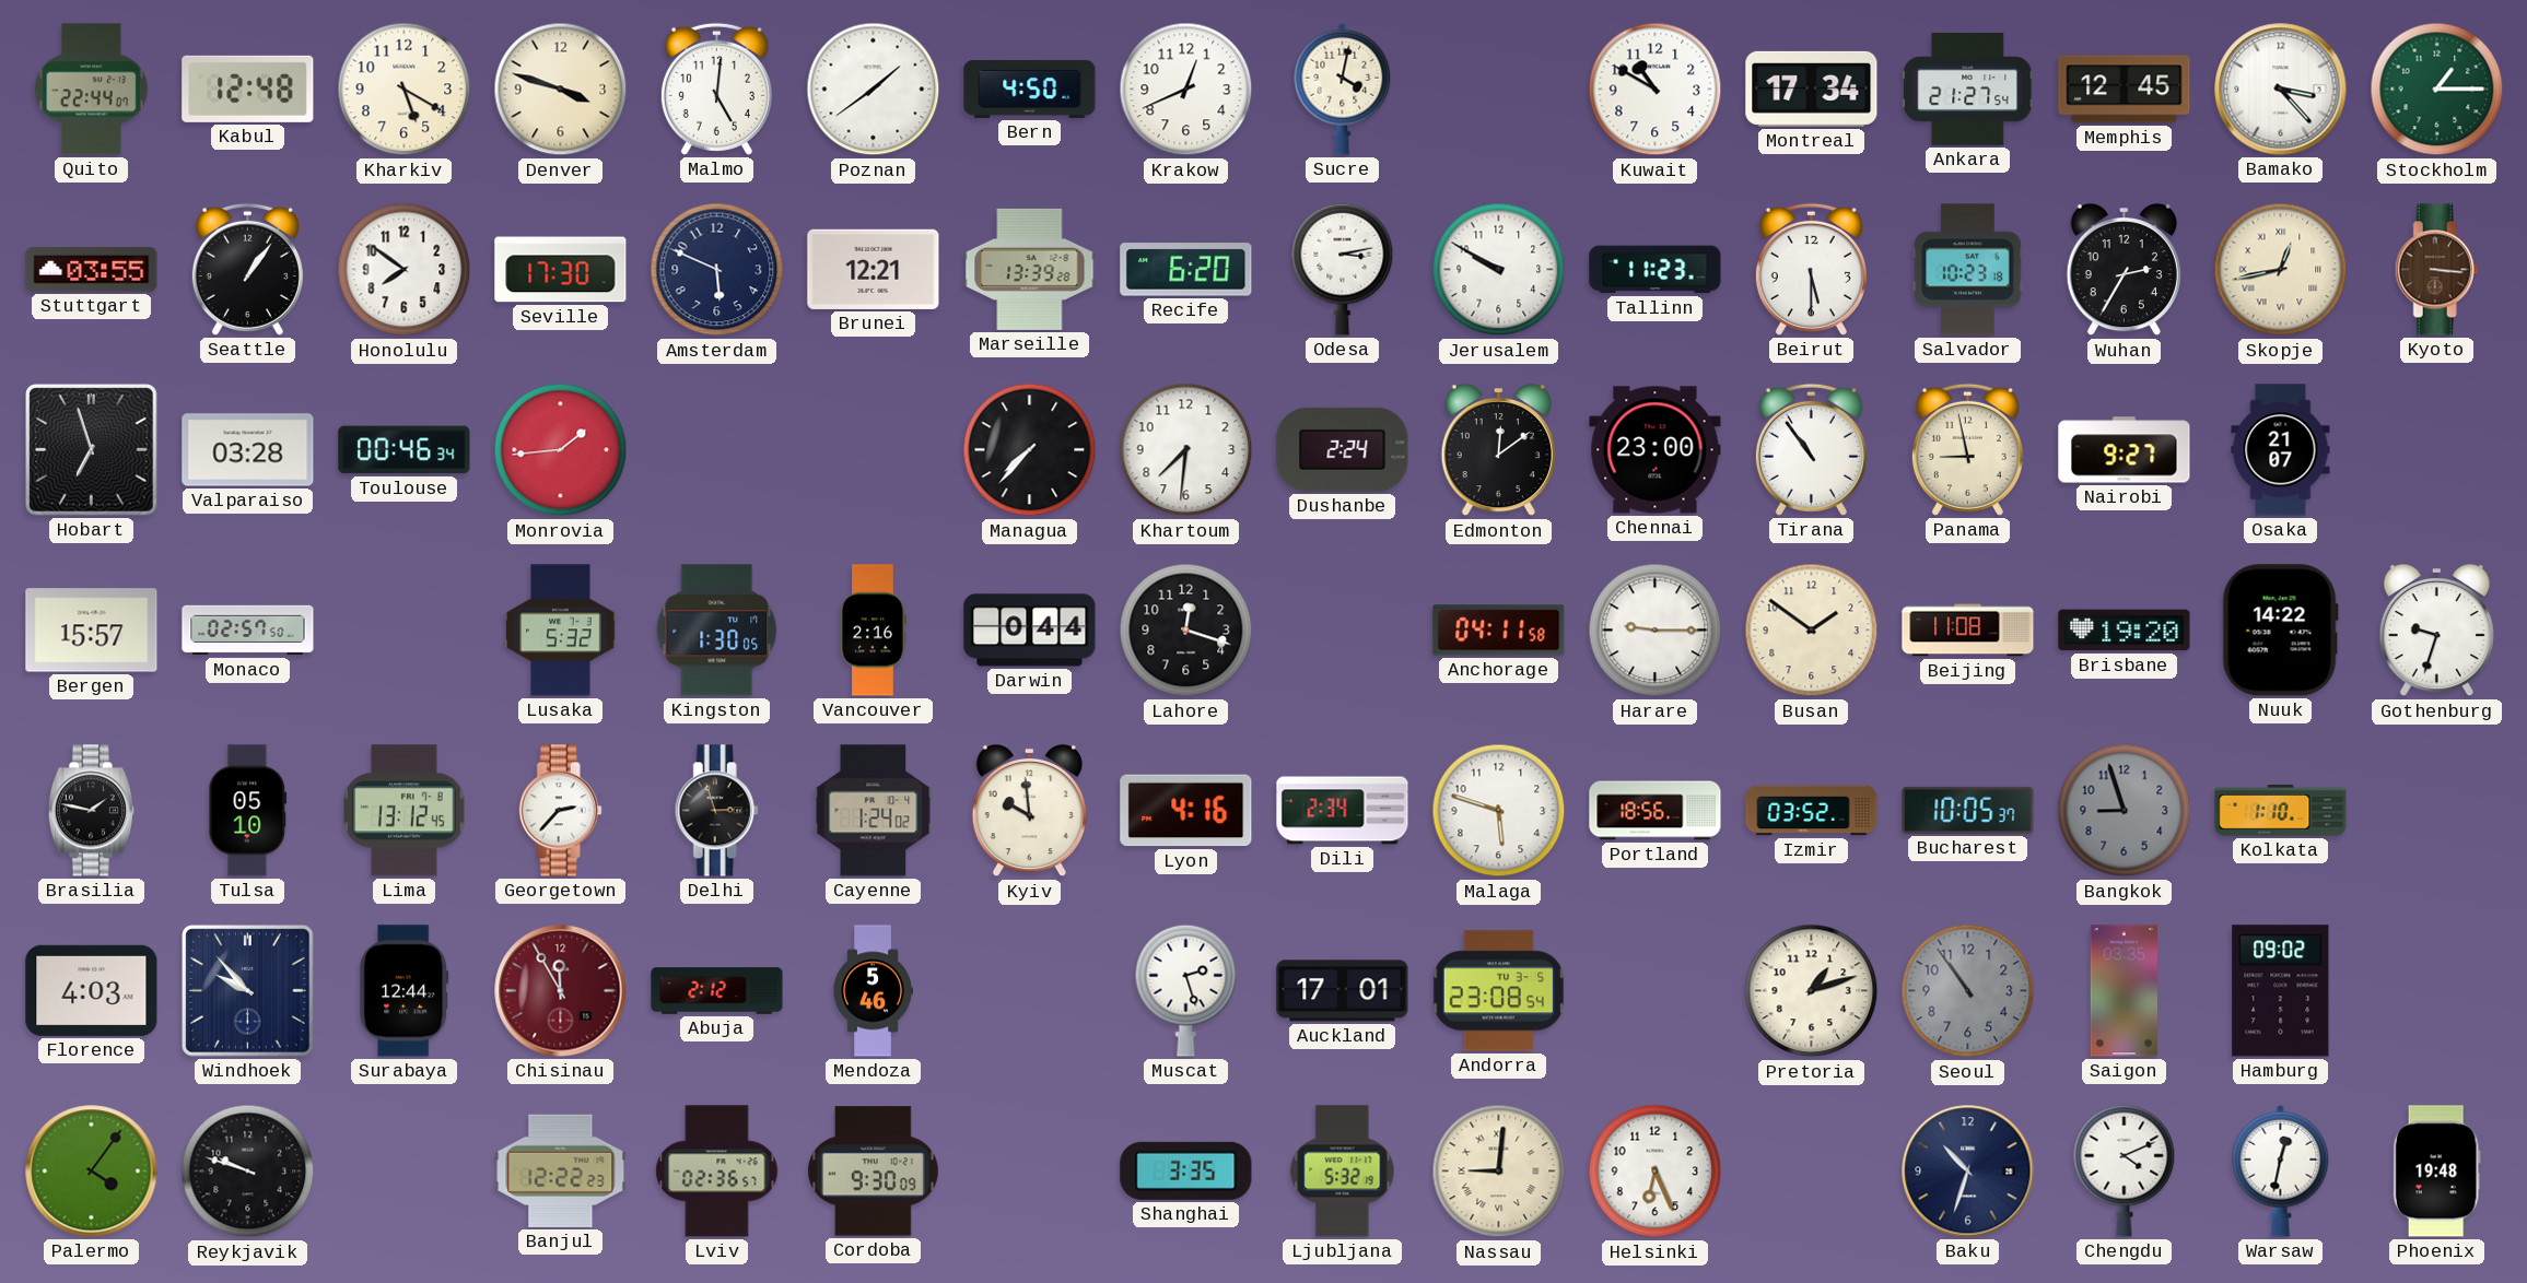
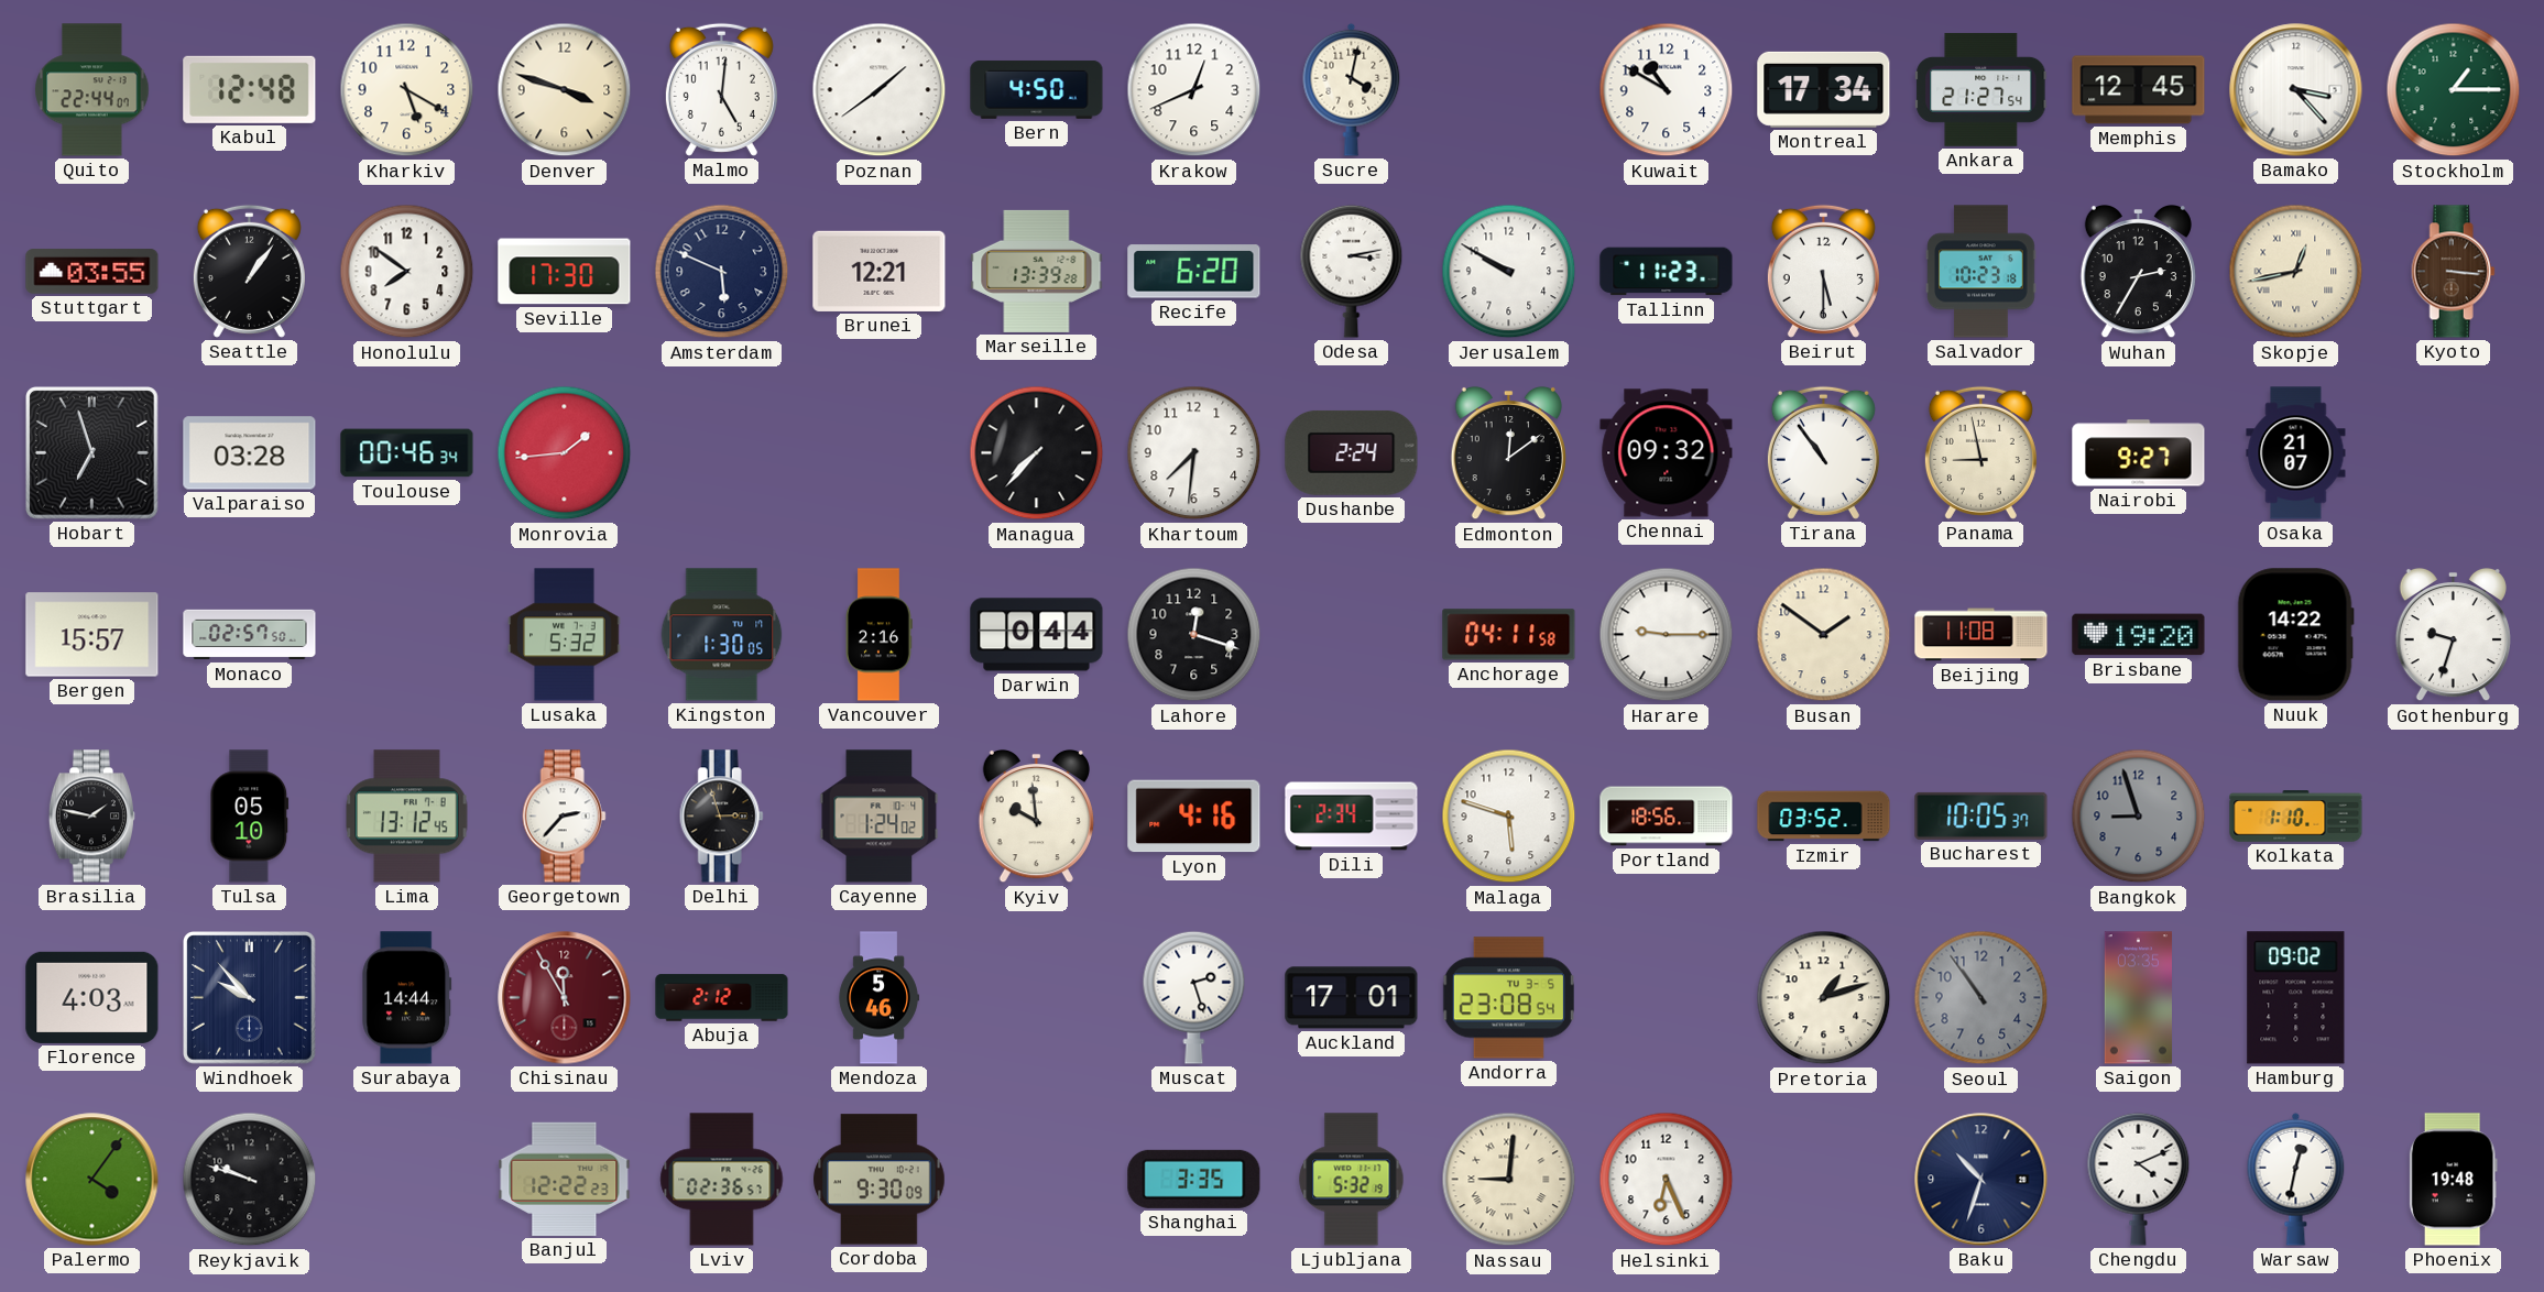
Chennai: 23:00 -> 09:32
Surabaya: 12:44 -> 14:44
